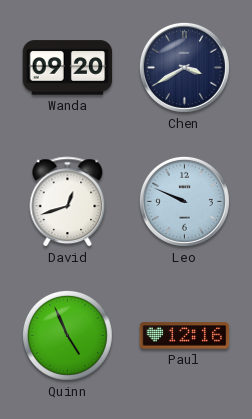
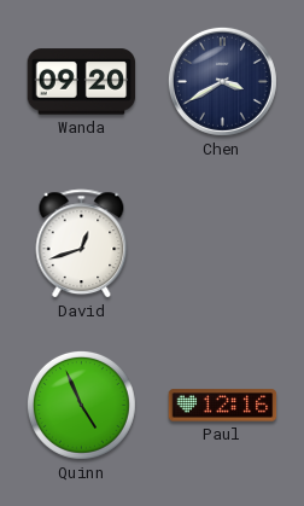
Leo: 9:49 -> none
